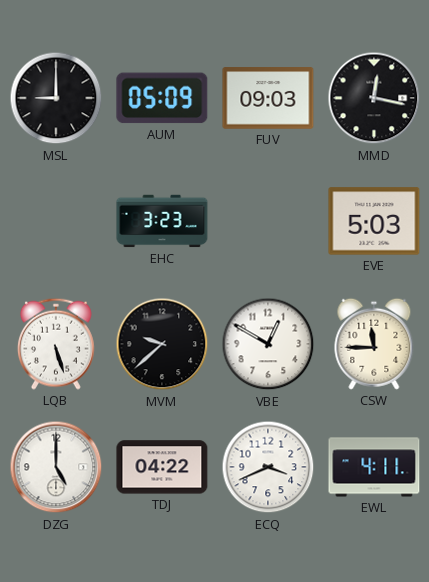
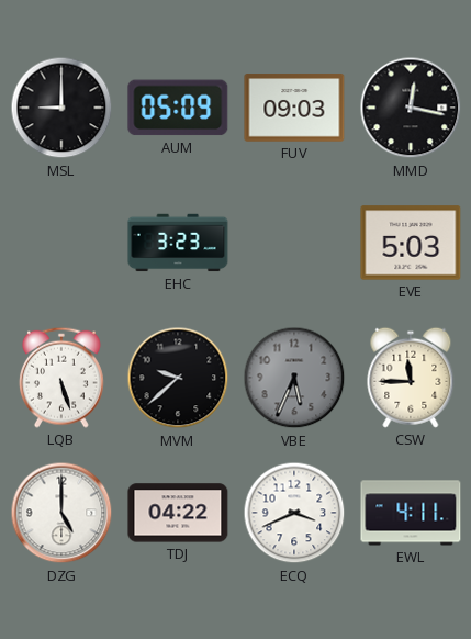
VBE: 12:50 -> 5:34
VBE dial: white -> grey
